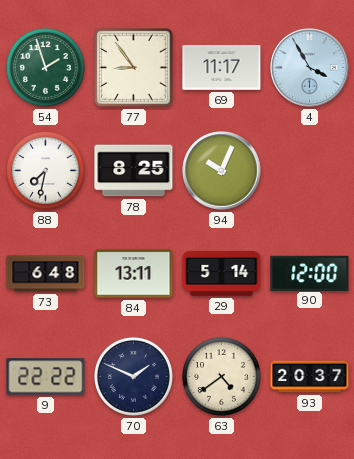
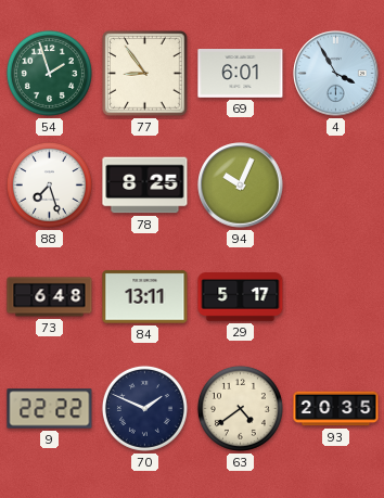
69: 11:17 -> 6:01
88: 7:32 -> 7:27
29: 5:14 -> 5:17
90: 12:00 -> none
93: 20:37 -> 20:35
